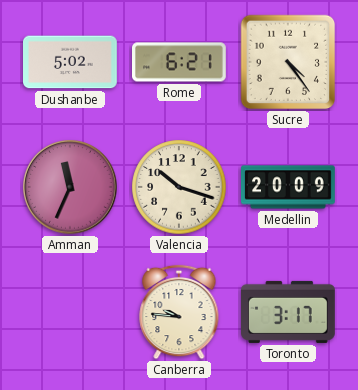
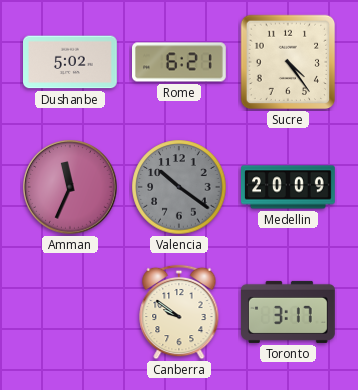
Valencia: 10:18 -> 10:21
Valencia dial: cream -> grey
Canberra: 9:46 -> 9:51
